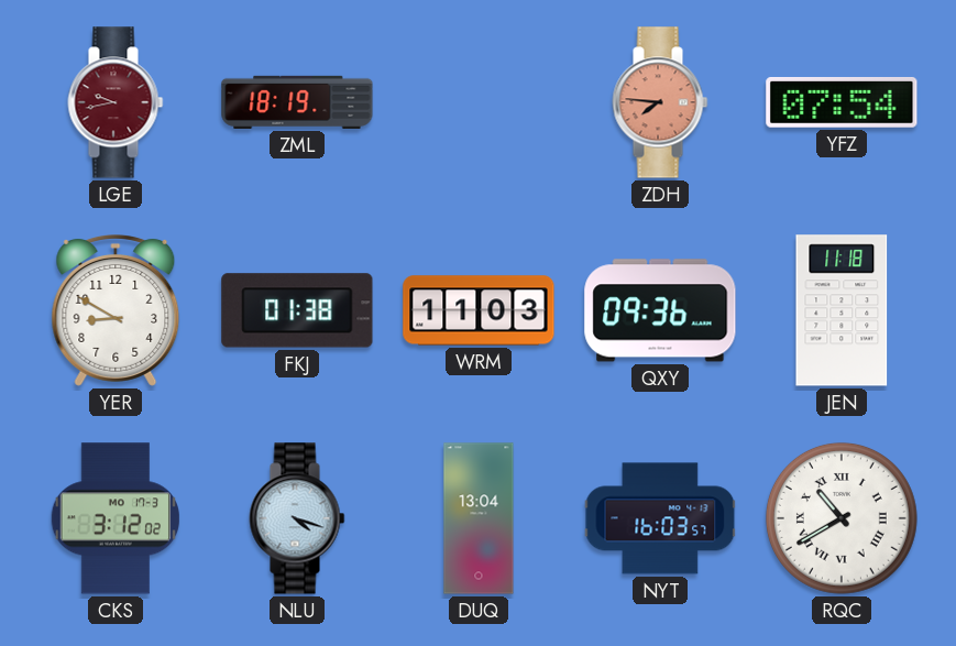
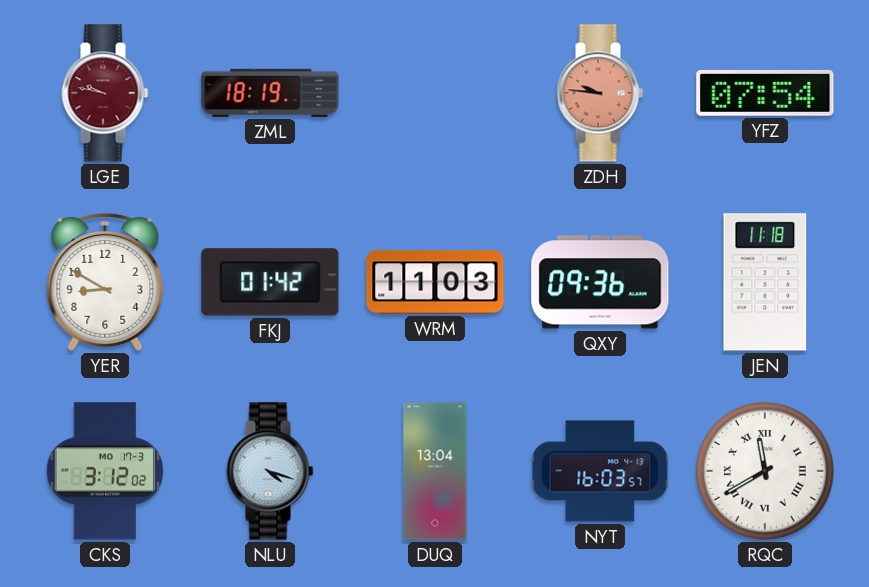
LGE: 9:43 -> 9:47
ZDH: 7:46 -> 9:46
FKJ: 01:38 -> 01:42
RQC: 10:40 -> 11:40
